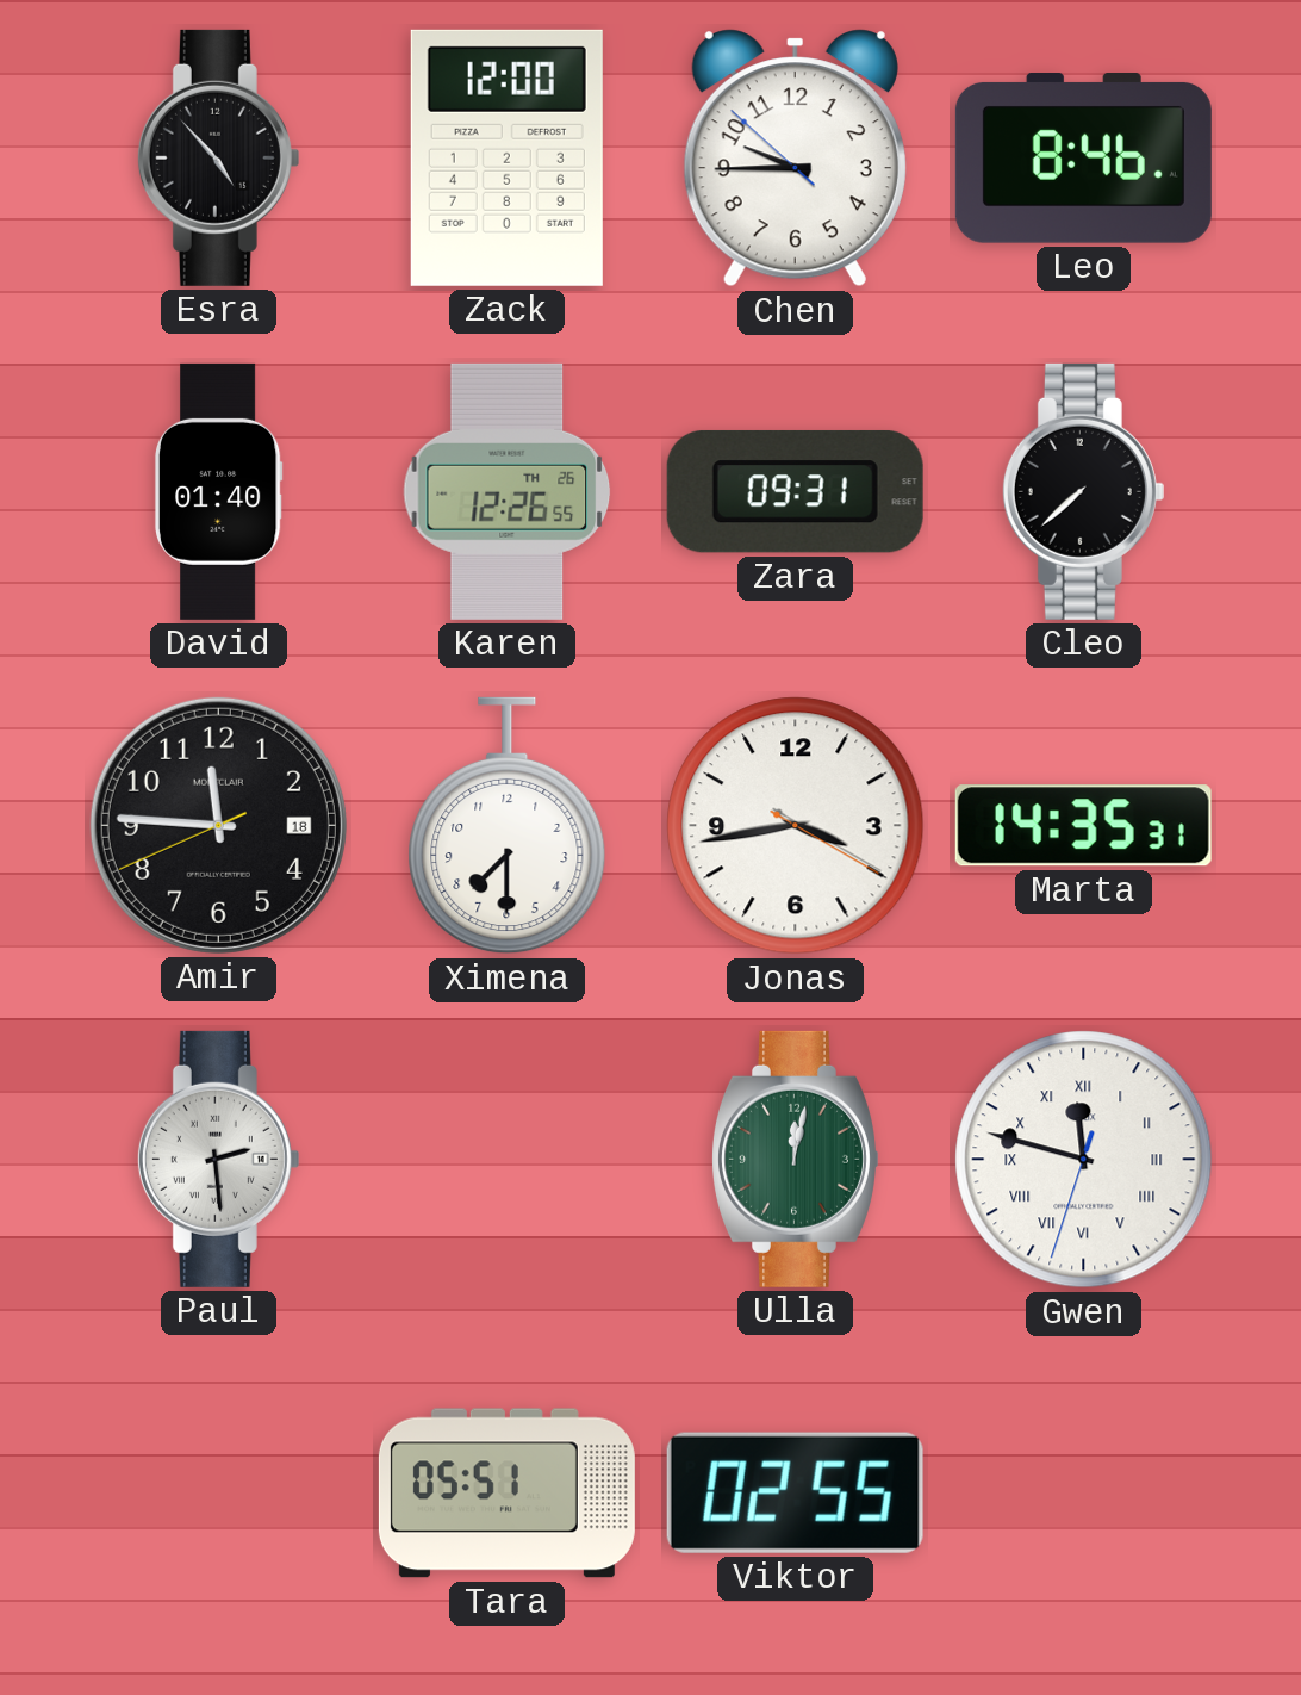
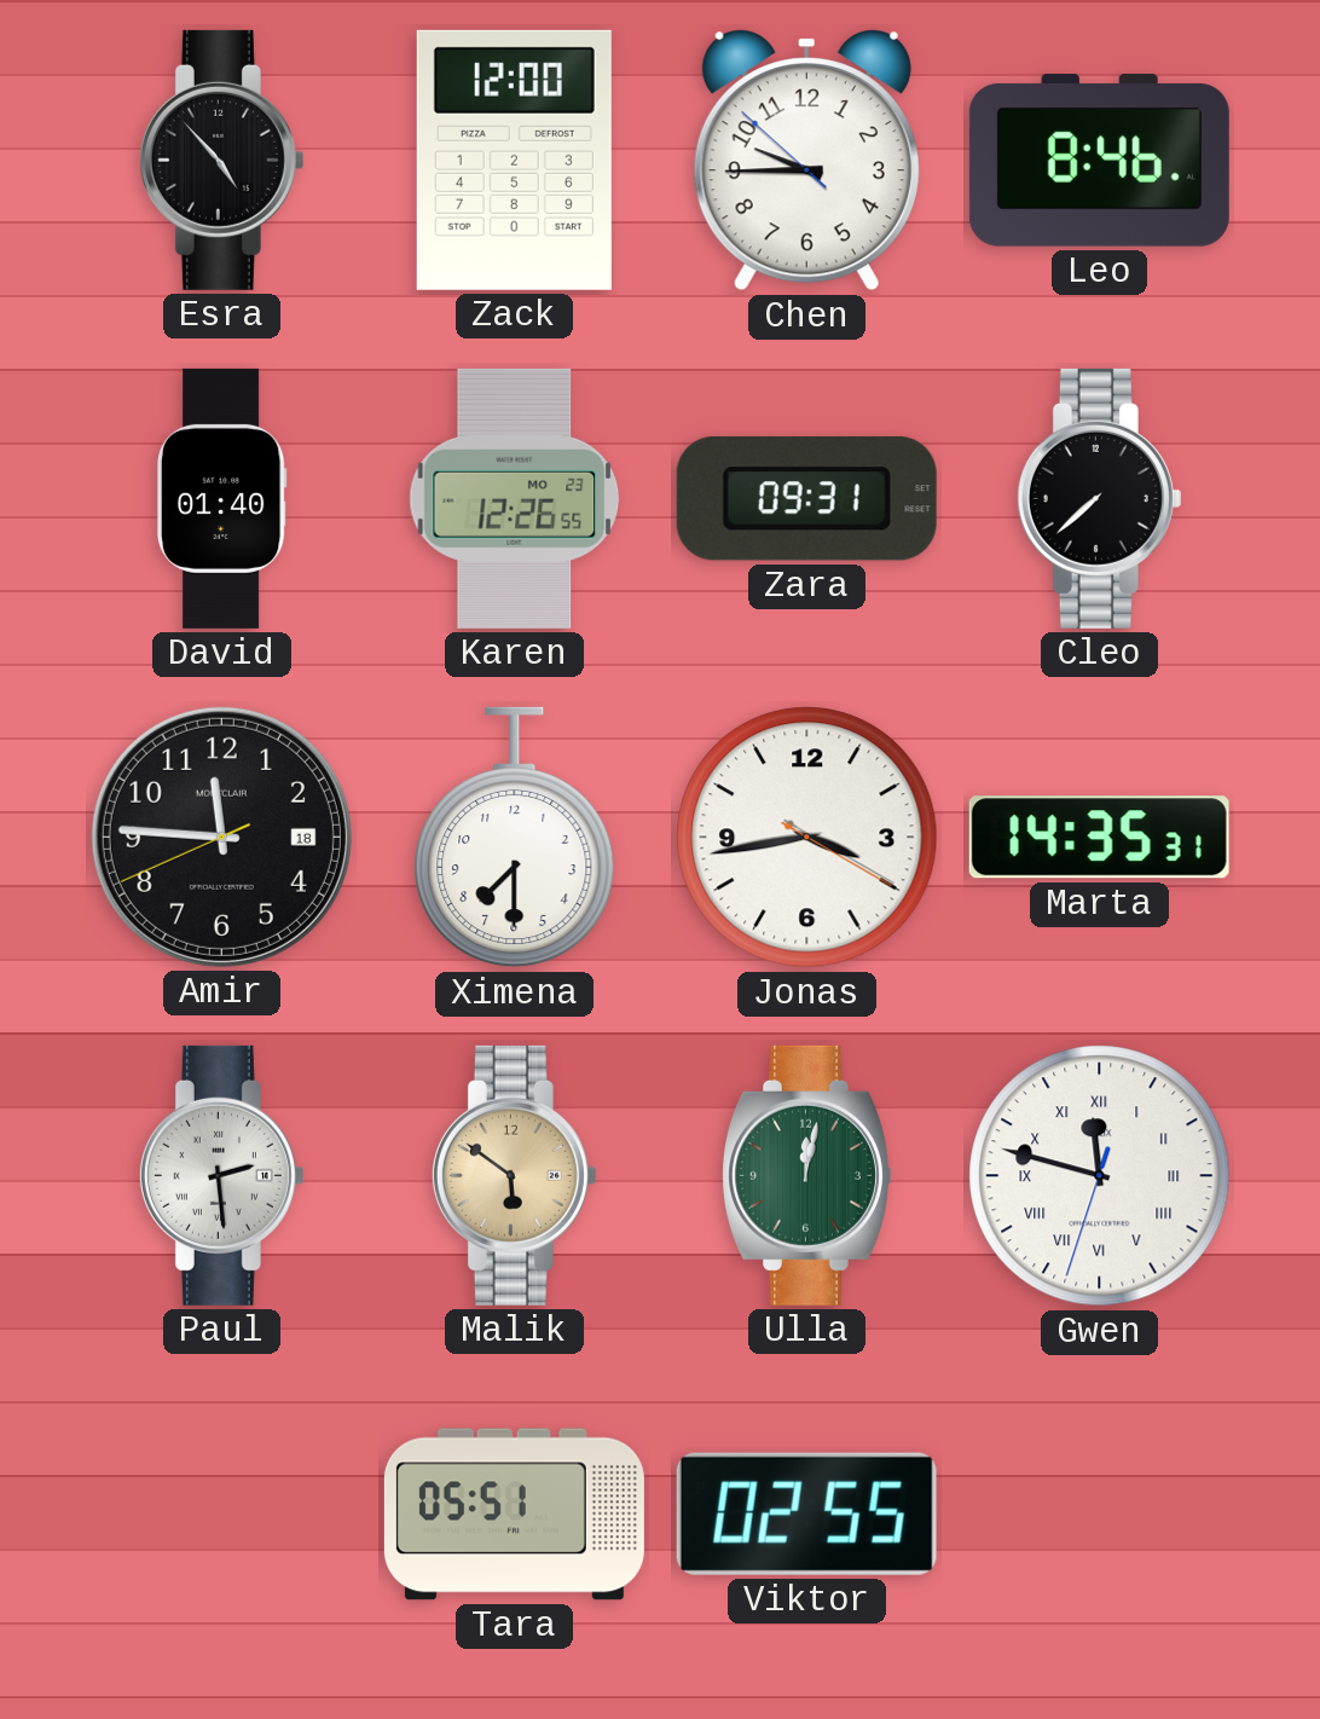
Karen date: TH 26 -> MO 23
Malik: none -> 5:51
